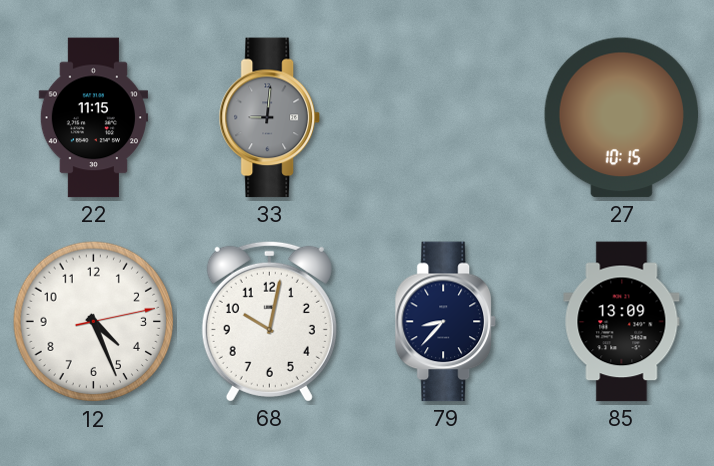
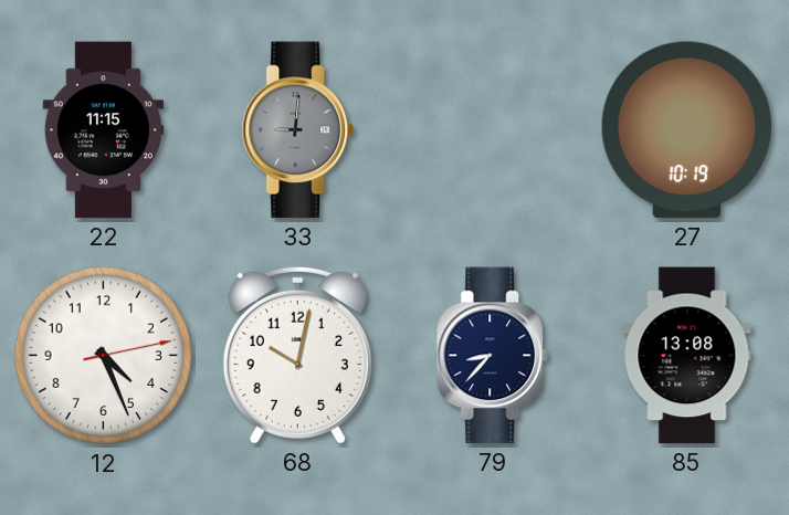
27: 10:15 -> 10:19
85: 13:09 -> 13:08
